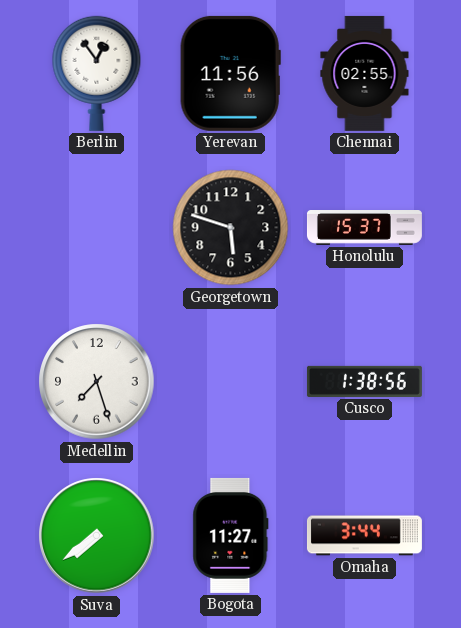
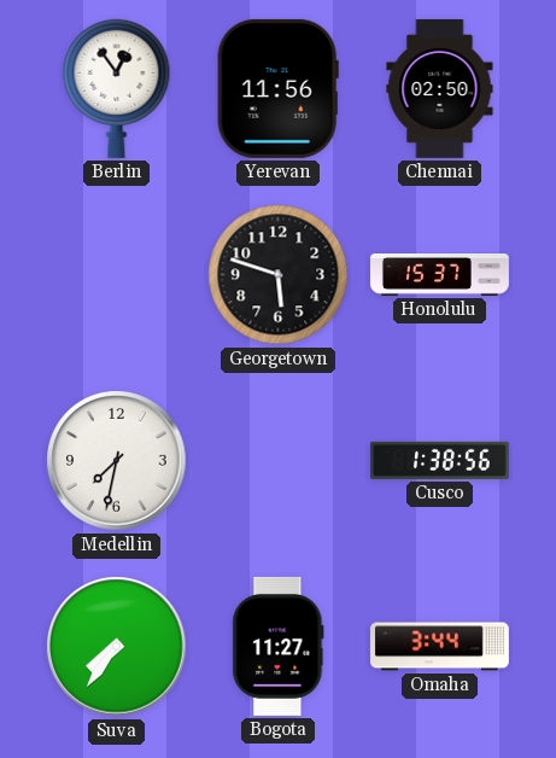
Chennai: 02:55 -> 02:50
Medellin: 7:27 -> 7:32
Suva: 7:39 -> 7:36
